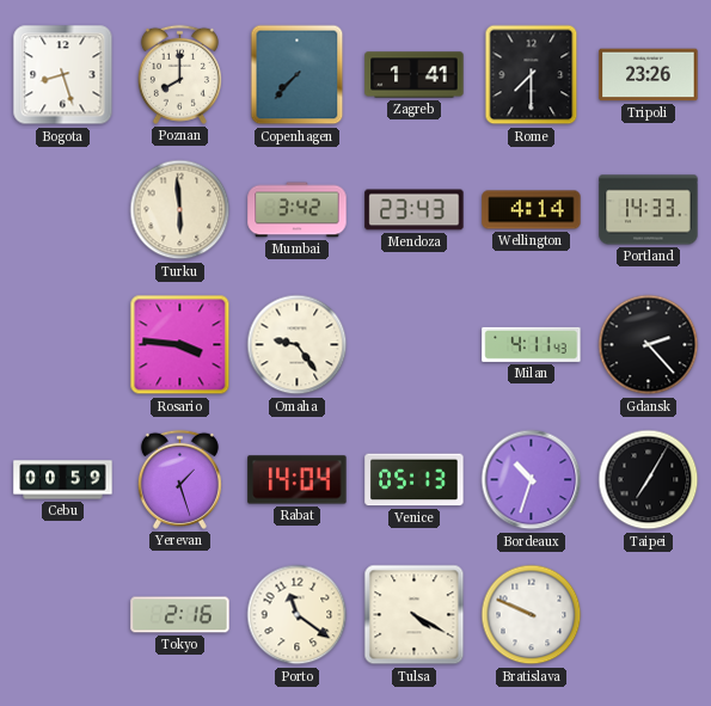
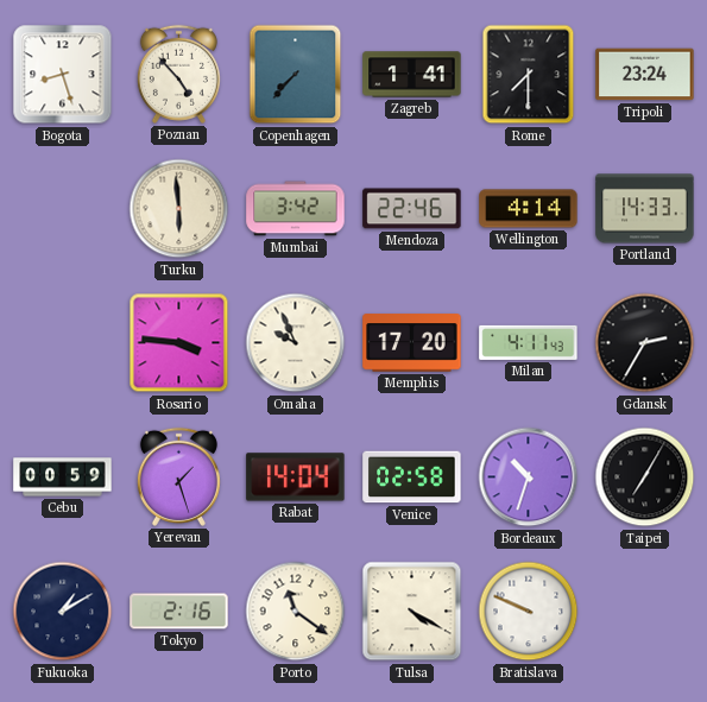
Poznan: 8:00 -> 4:53
Tripoli: 23:26 -> 23:24
Mendoza: 23:43 -> 22:46
Omaha: 9:24 -> 9:56
Memphis: none -> 17:20
Gdansk: 2:23 -> 2:35
Venice: 05:13 -> 02:58
Fukuoka: none -> 1:10
